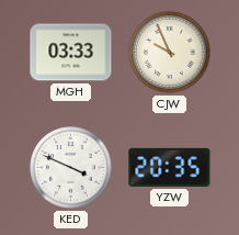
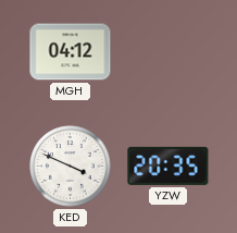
MGH: 03:33 -> 04:12
CJW: 9:56 -> none
